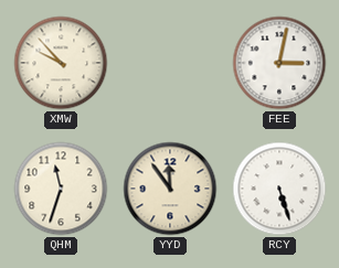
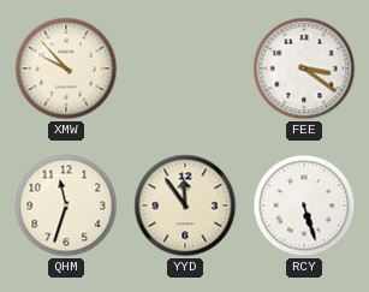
FEE: 3:02 -> 3:21
